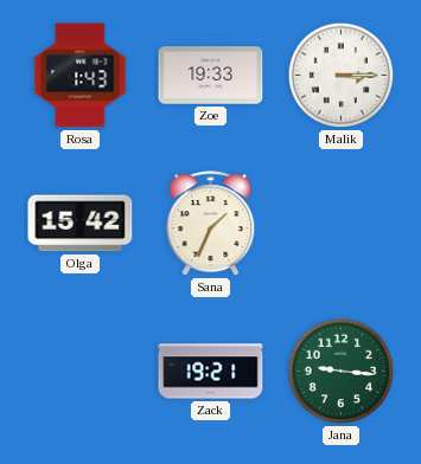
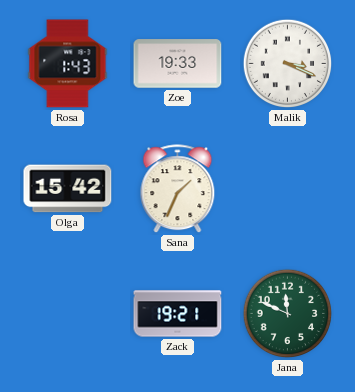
Malik: 3:15 -> 3:19
Jana: 9:16 -> 11:49
